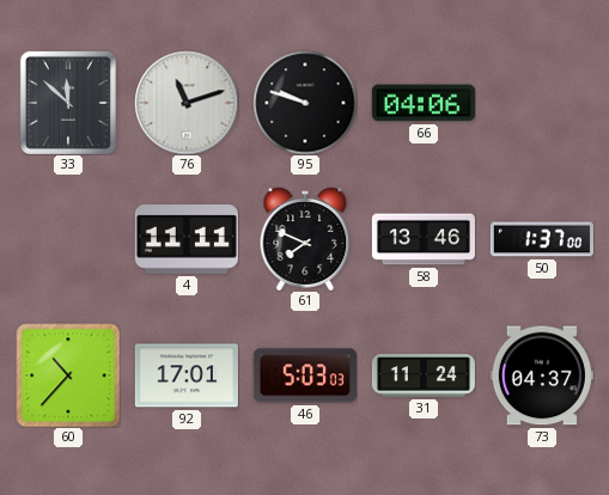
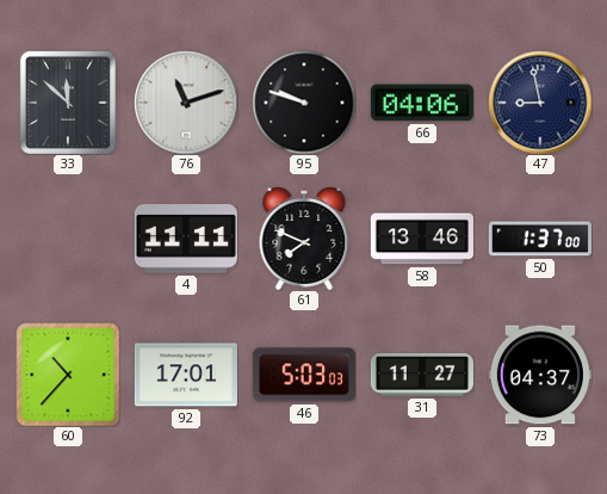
47: none -> 8:58
31: 11:24 -> 11:27
